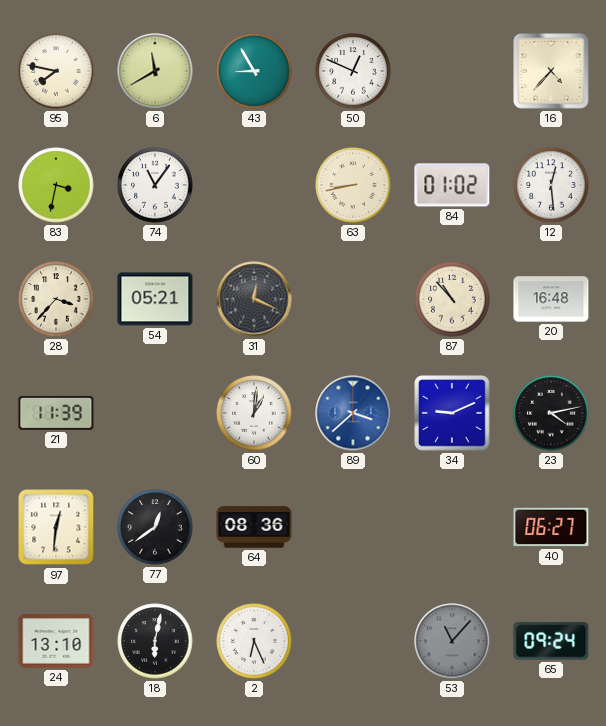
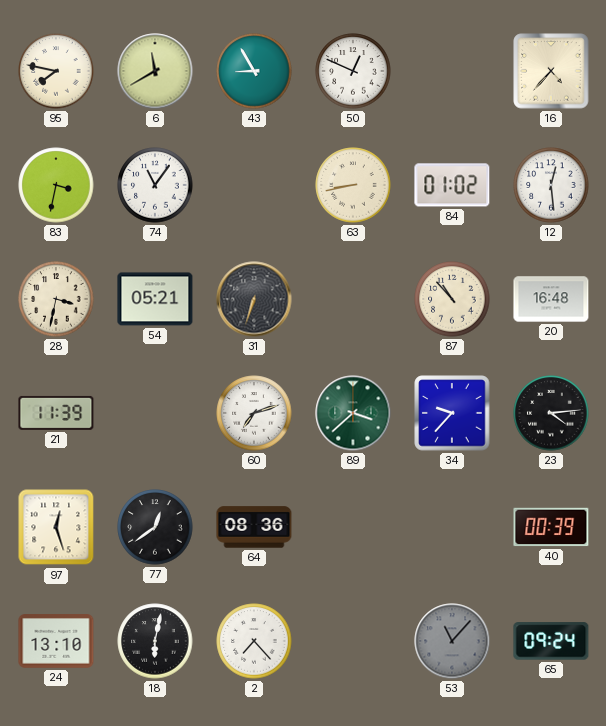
28: 3:37 -> 3:32
31: 12:19 -> 6:33
60: 1:01 -> 7:12
89 dial: blue -> green
34: 9:11 -> 9:37
23: 4:13 -> 4:14
97: 12:31 -> 12:27
40: 06:27 -> 00:39
2: 6:26 -> 7:23
